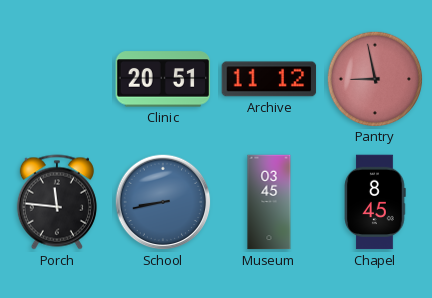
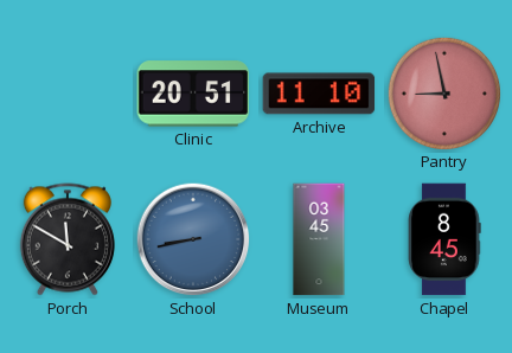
Archive: 11:12 -> 11:10
Porch: 11:46 -> 11:50
